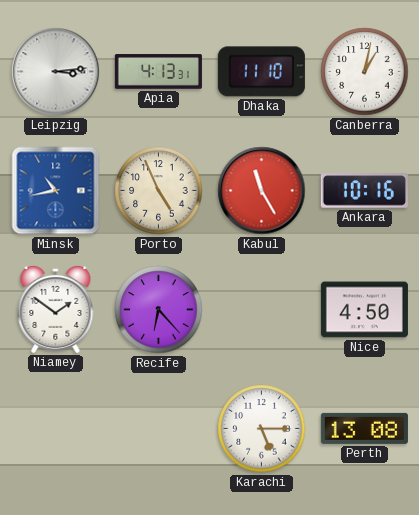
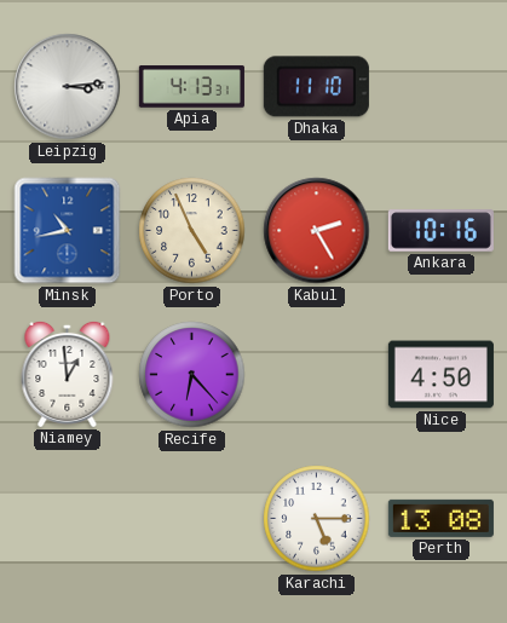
Canberra: 1:02 -> none
Kabul: 11:25 -> 2:25
Niamey: 1:51 -> 12:59
